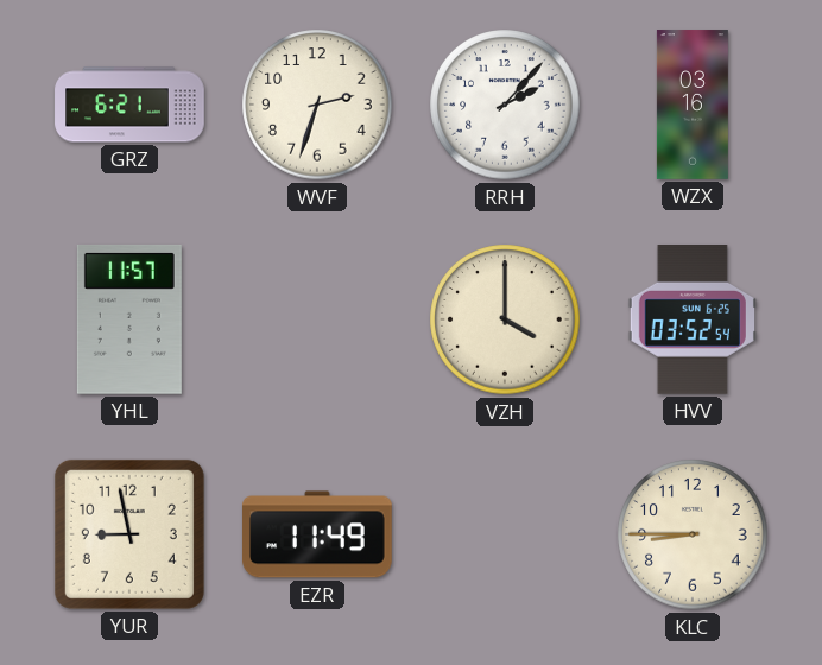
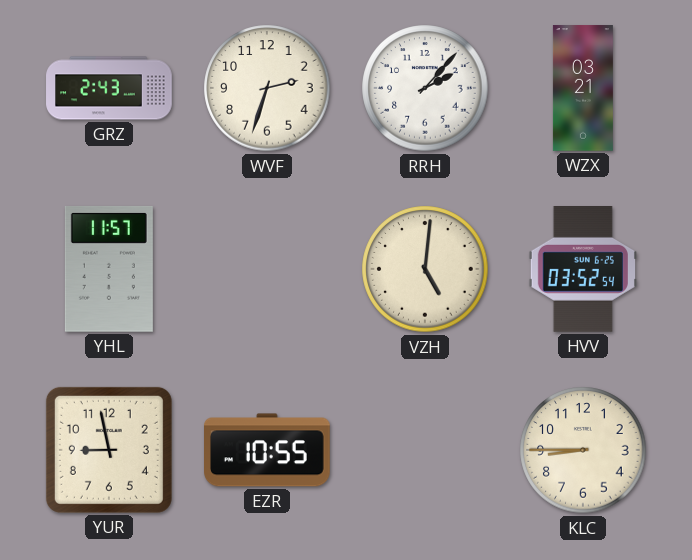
GRZ: 6:21 -> 2:43
WZX: 03:16 -> 03:21
VZH: 4:00 -> 5:01
EZR: 11:49 -> 10:55
